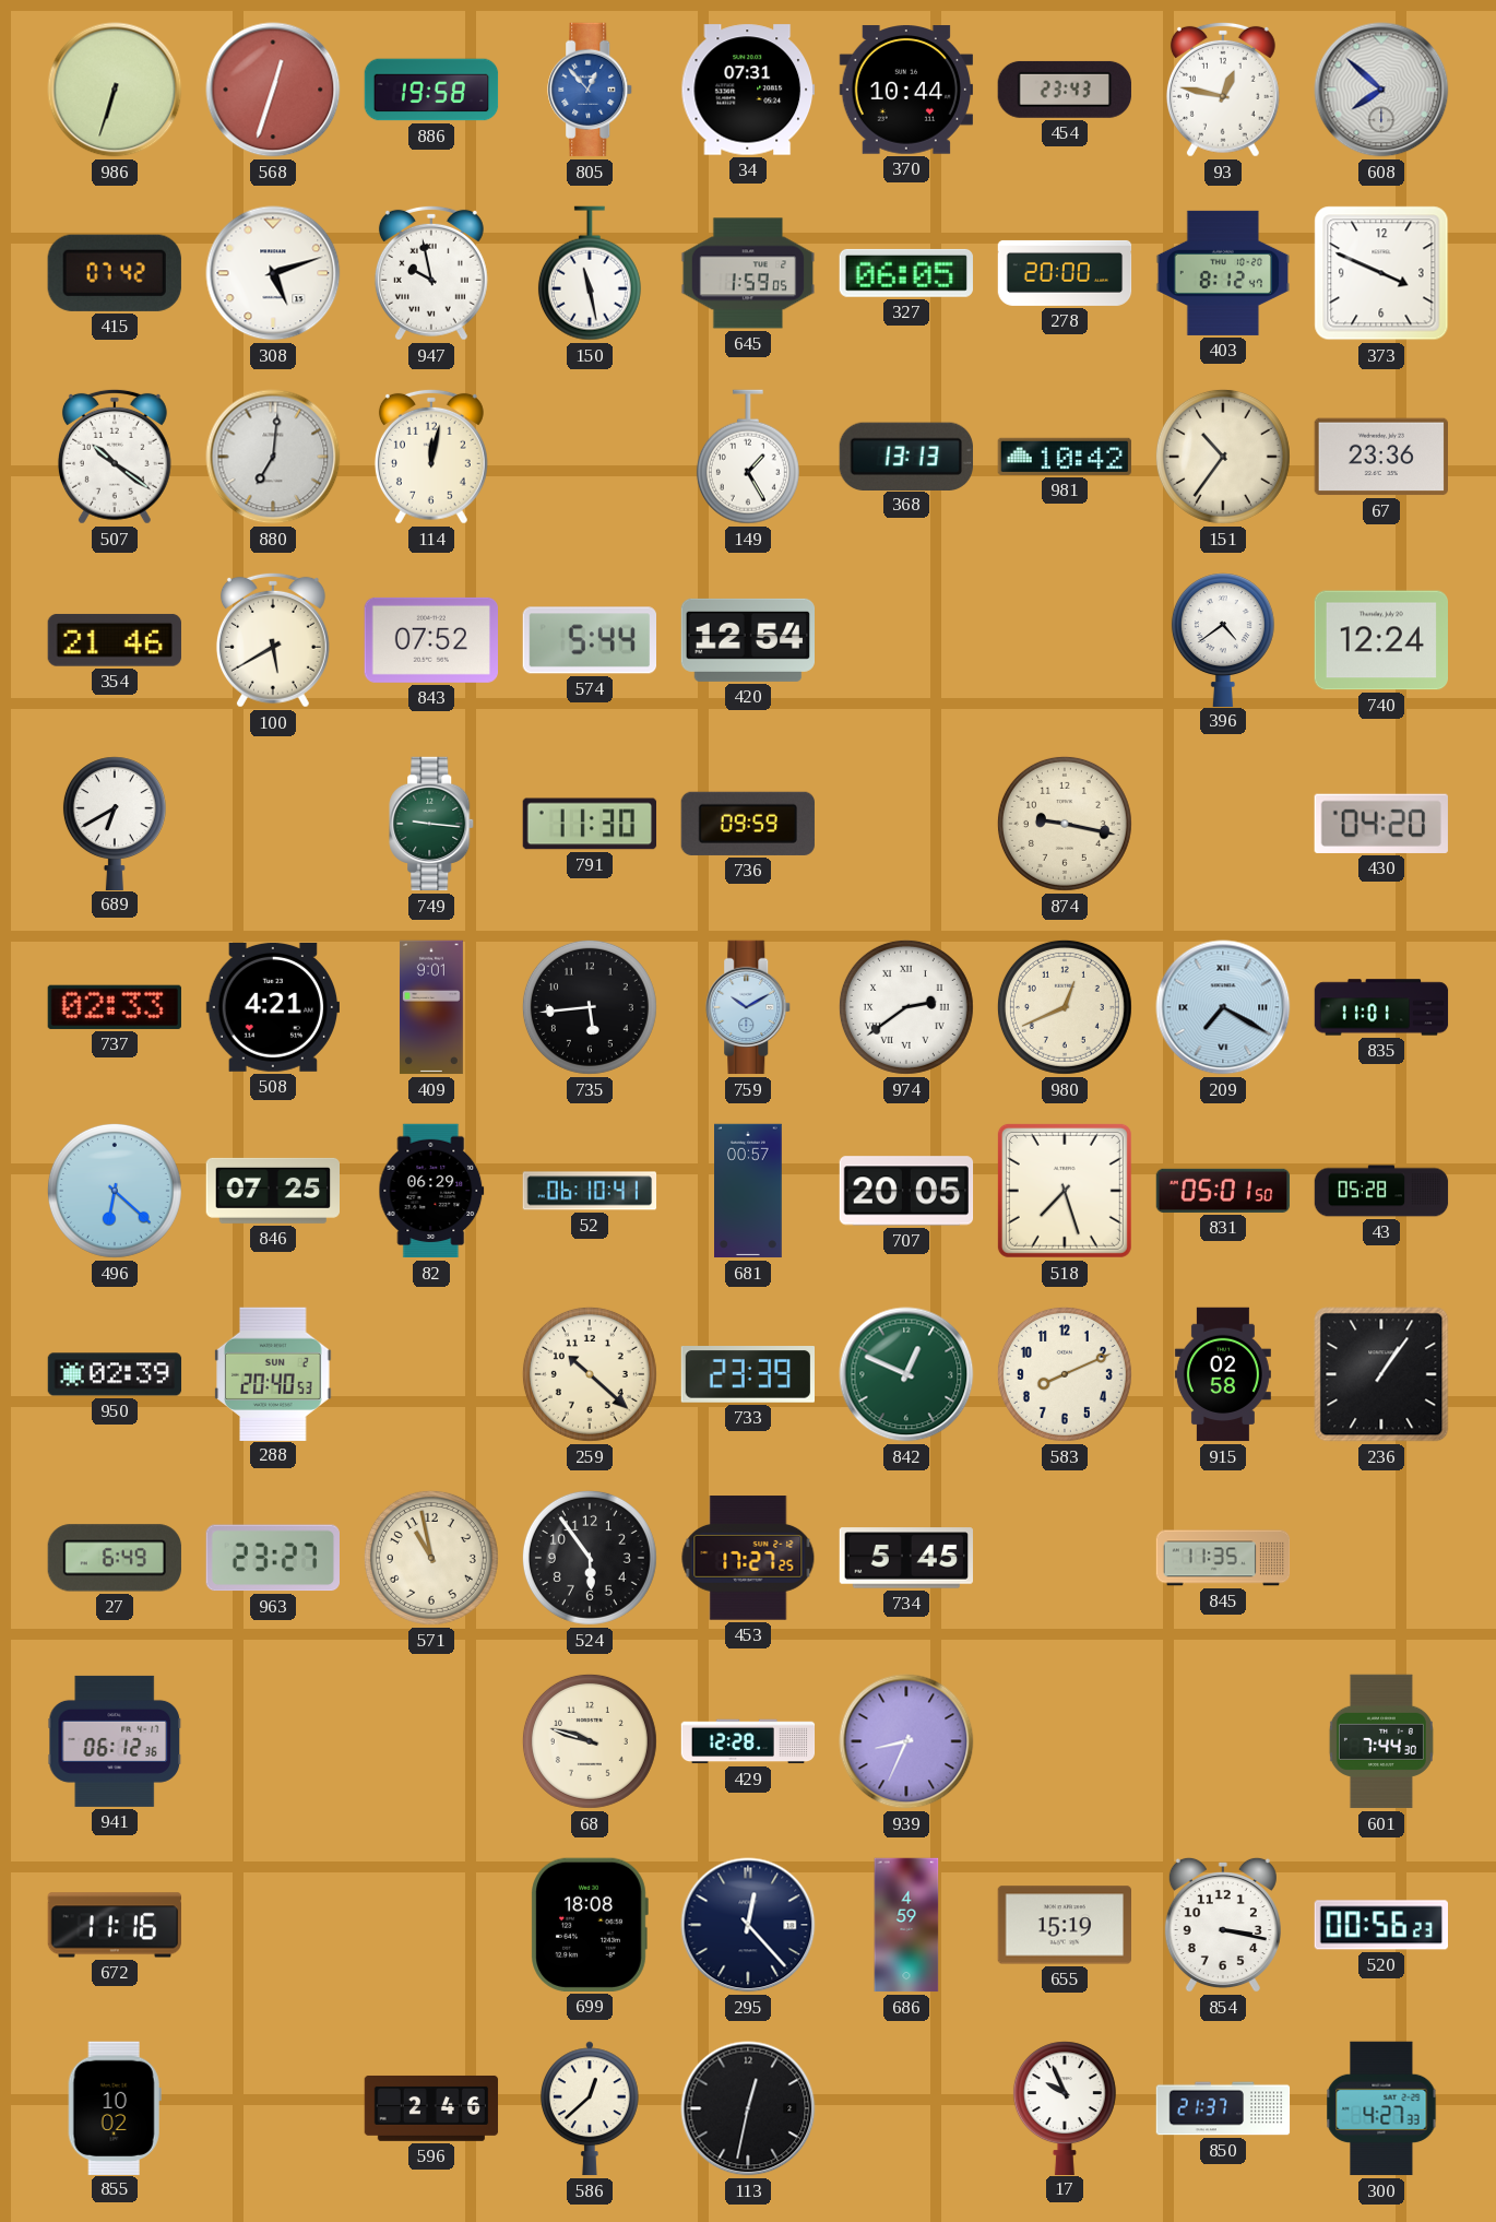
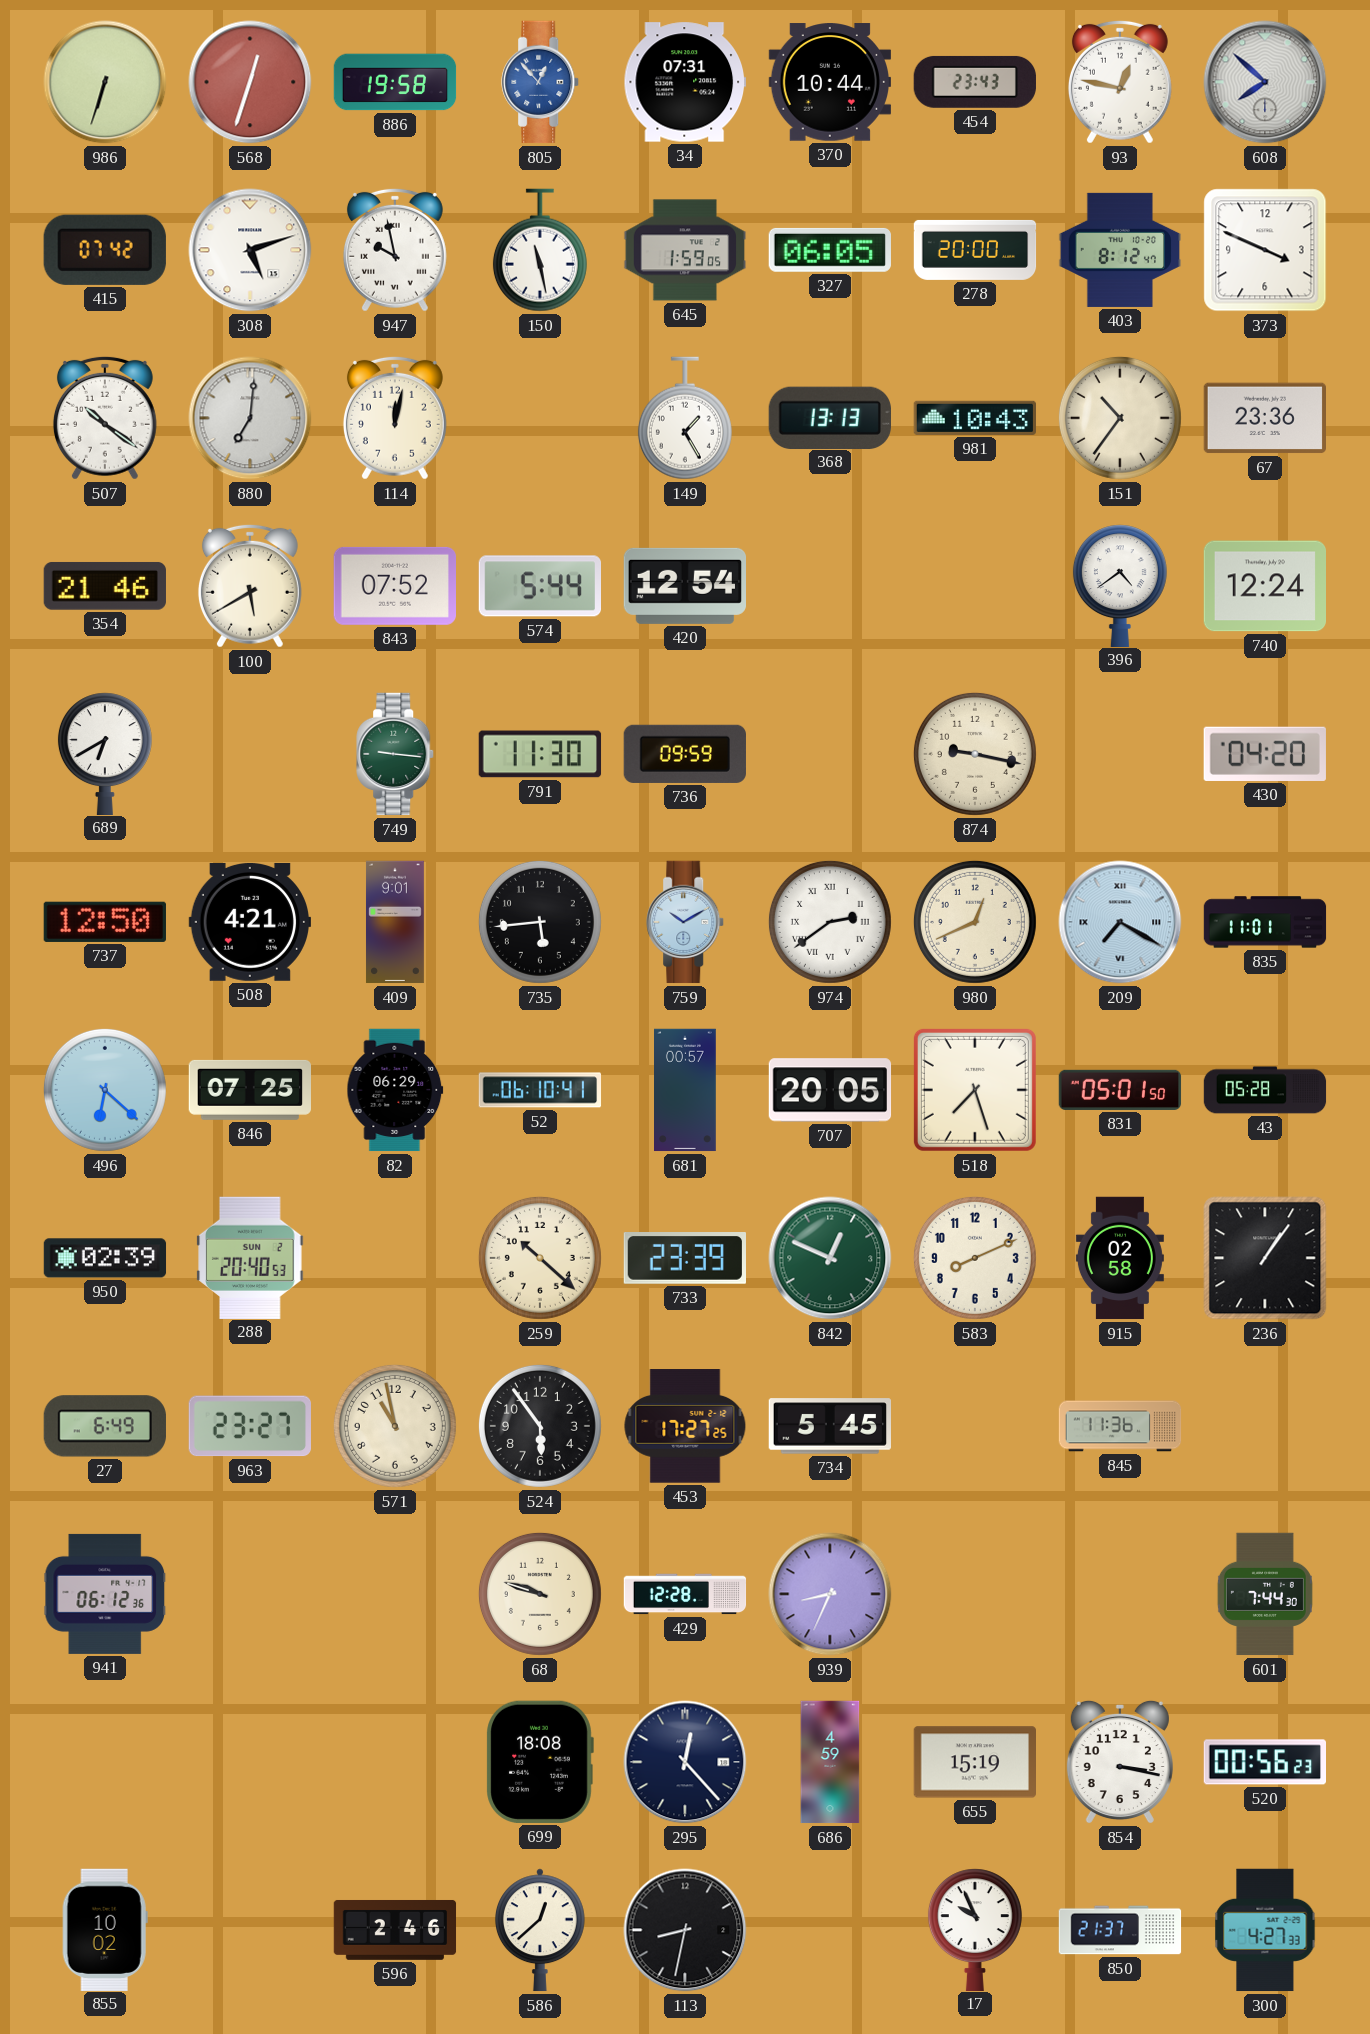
981: 10:42 -> 10:43
737: 02:33 -> 12:50
845: 11:35 -> 11:36
672: 11:16 -> none
113: 12:32 -> 8:32
